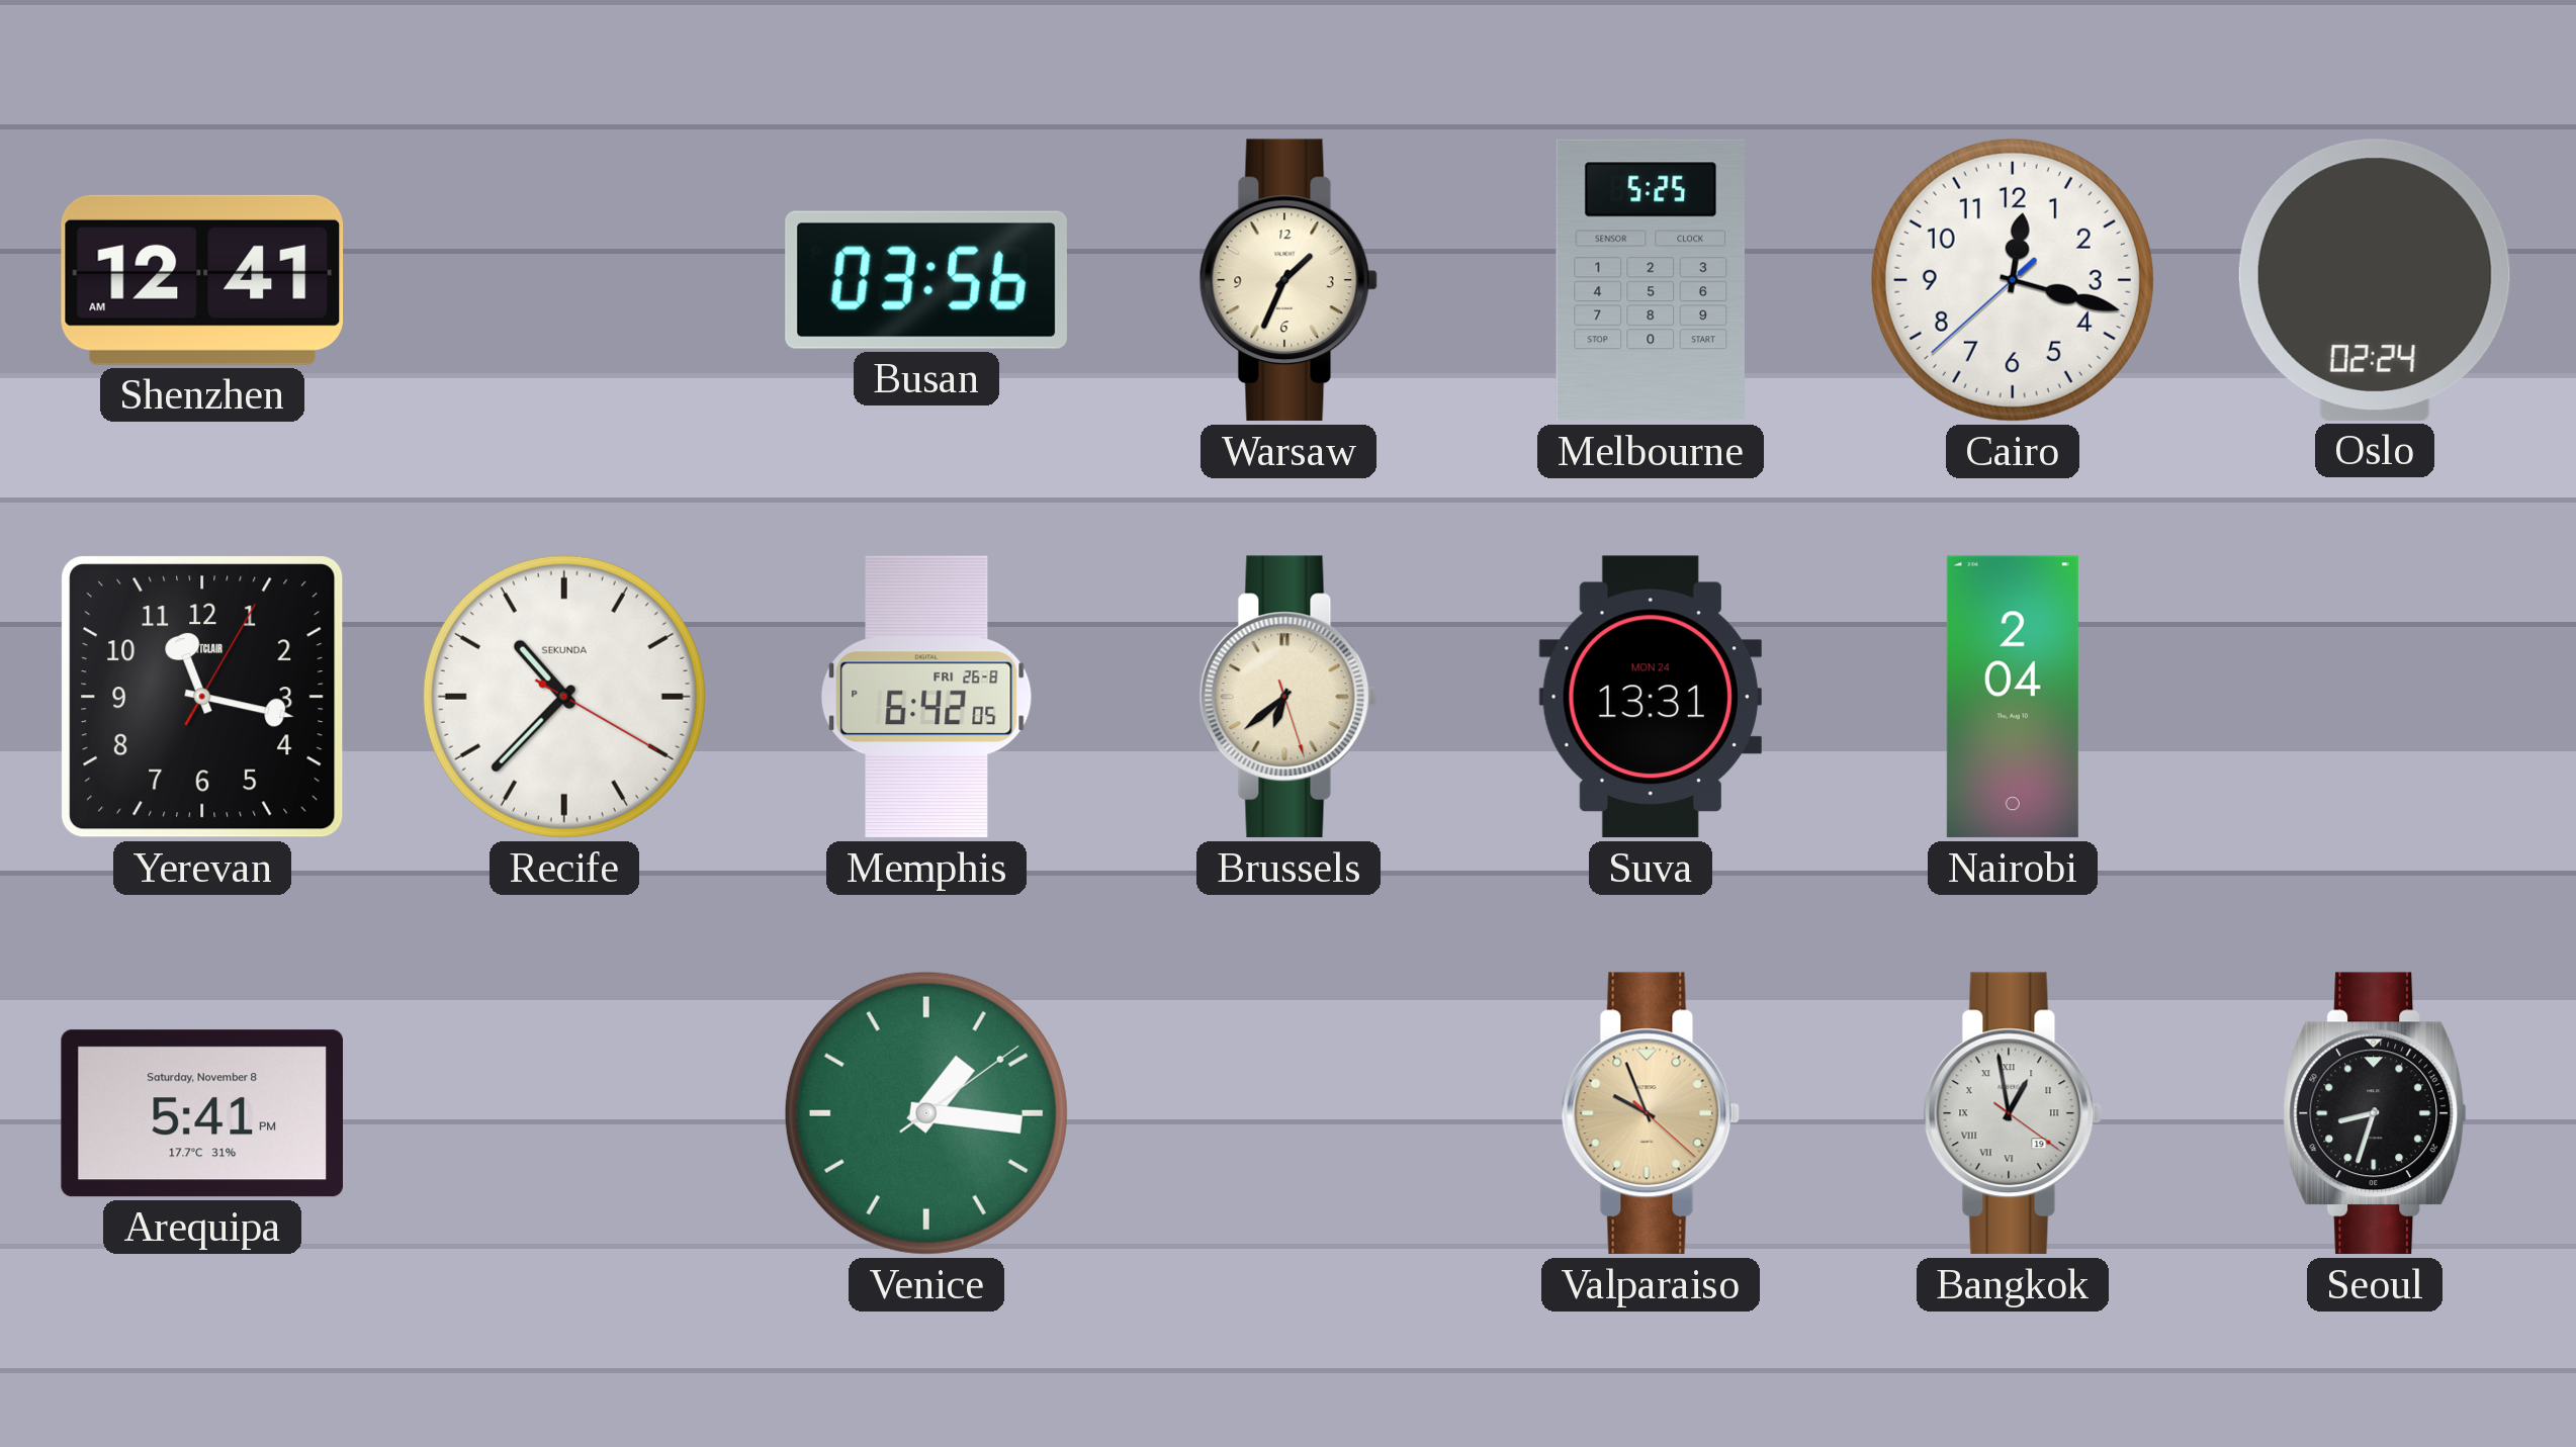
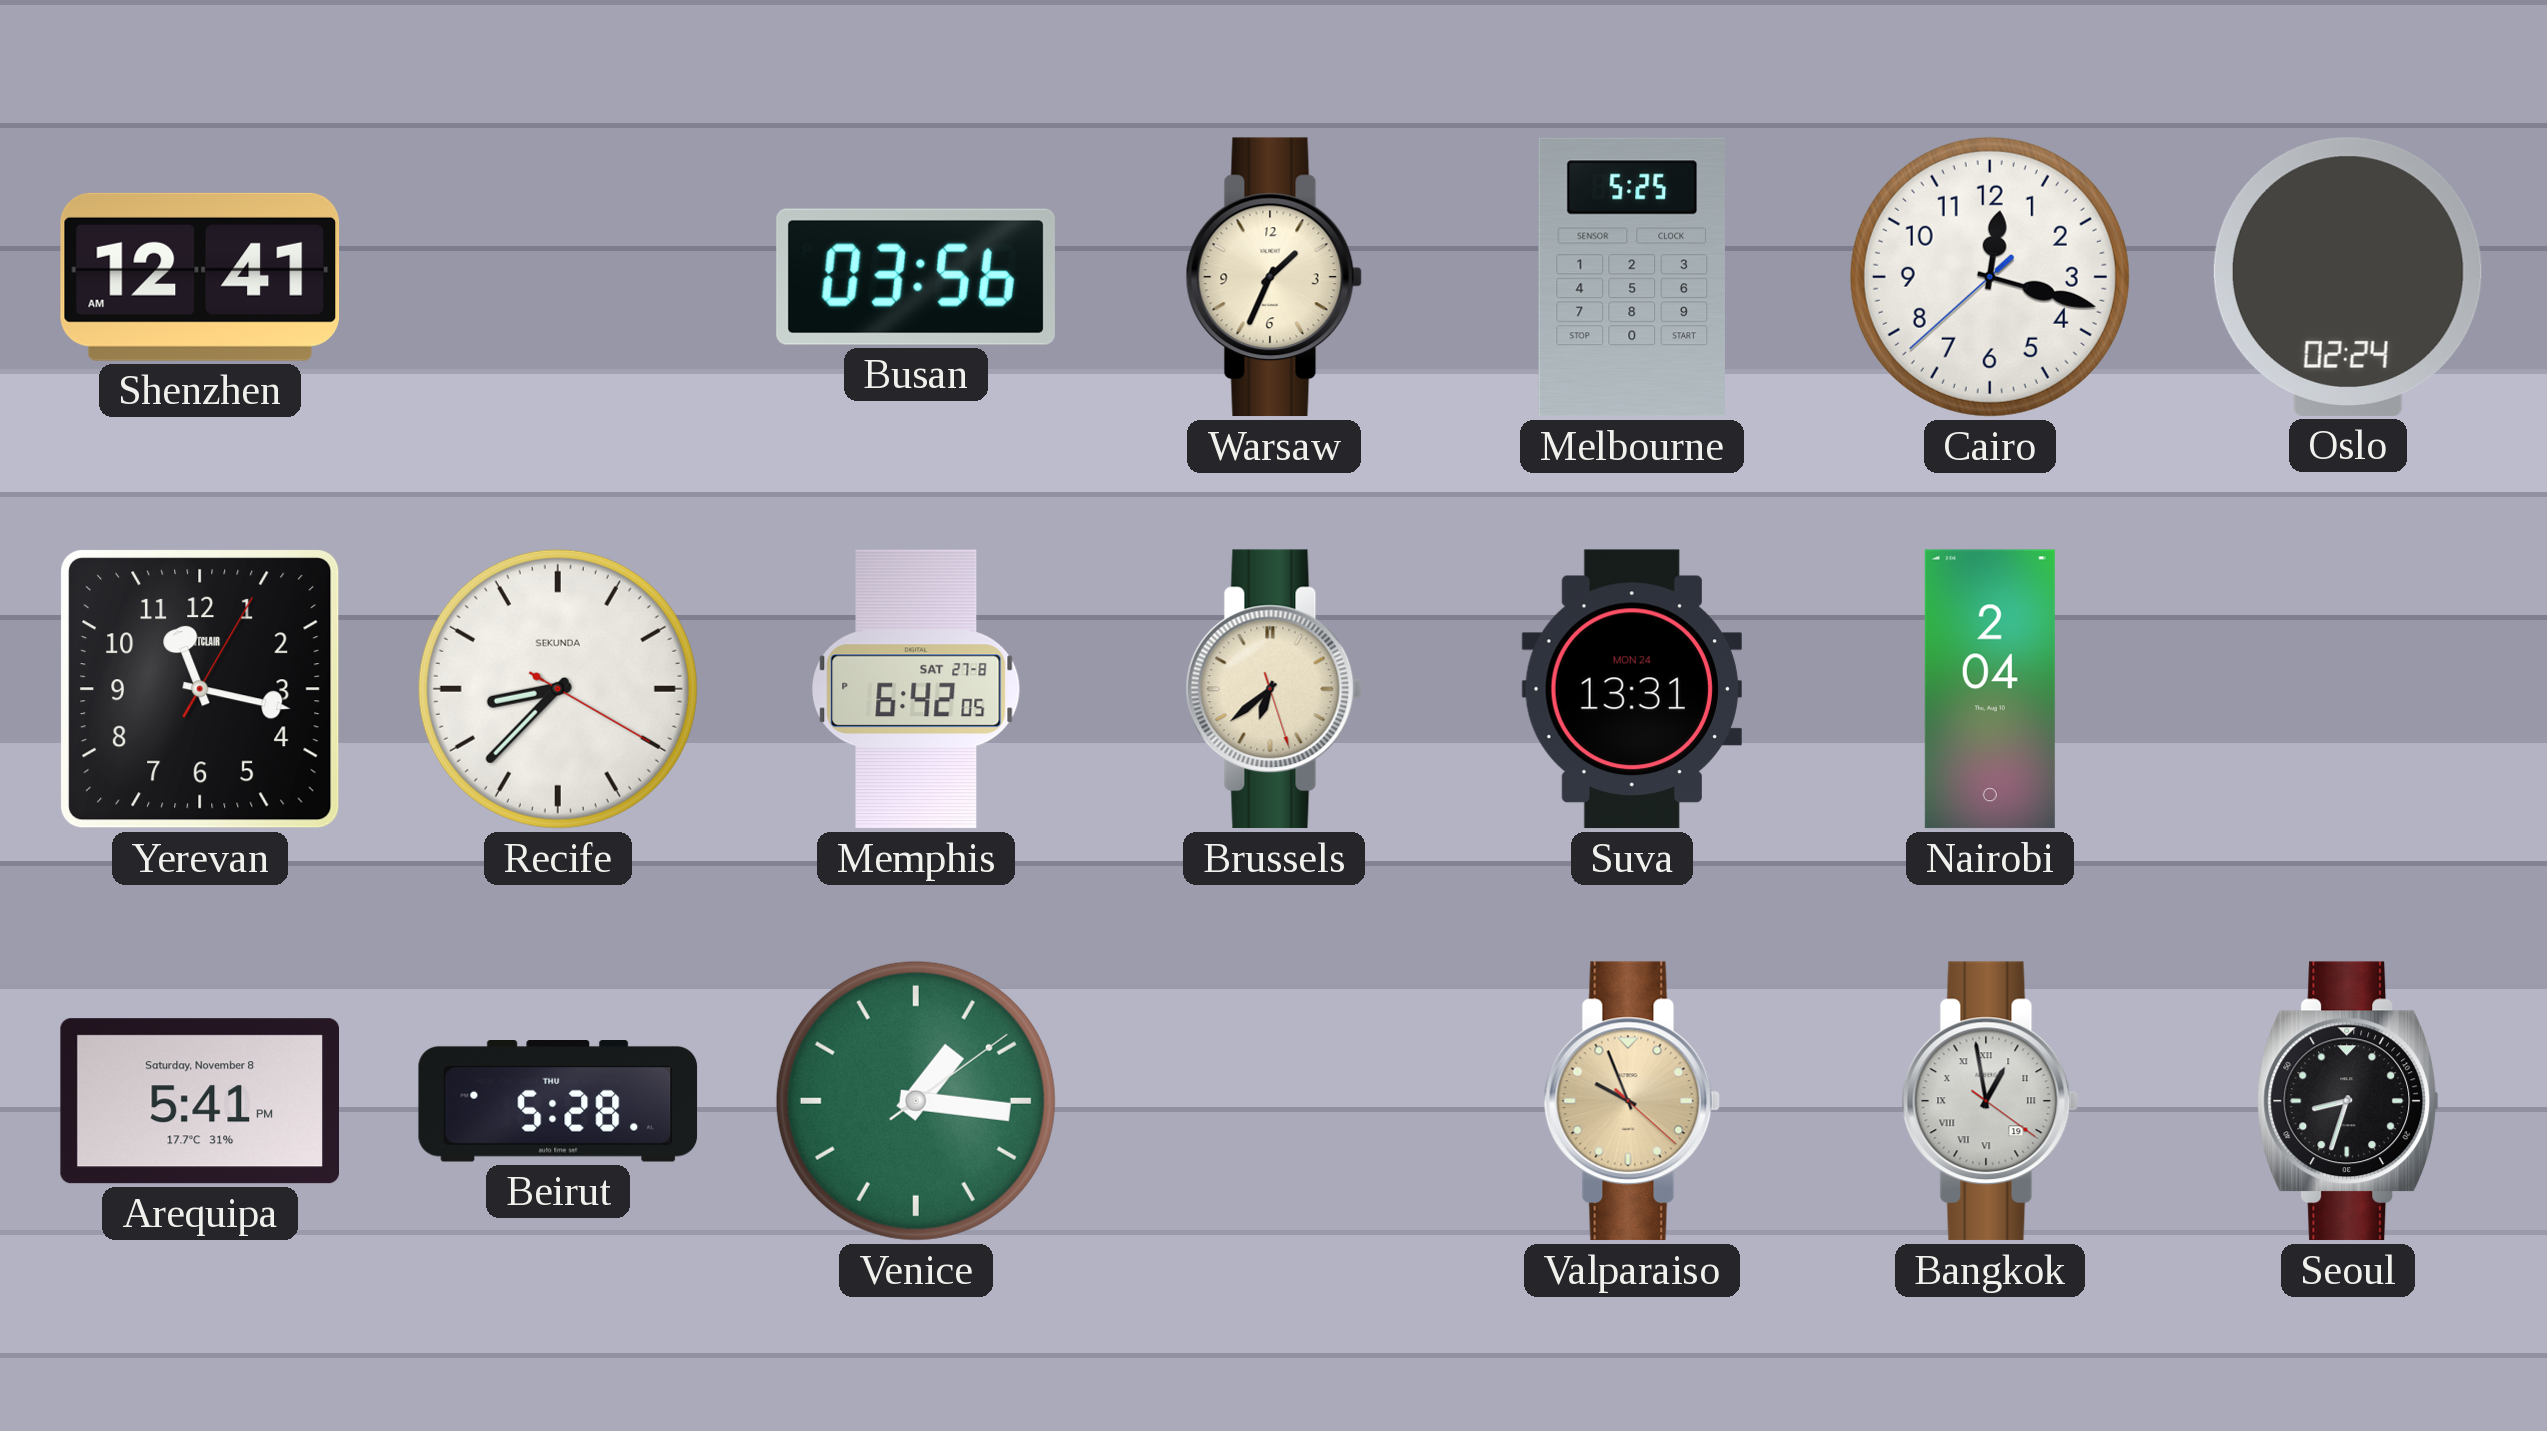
Recife: 10:37 -> 8:37
Memphis date: FRI 26-8 -> SAT 27-8
Beirut: none -> 5:28
